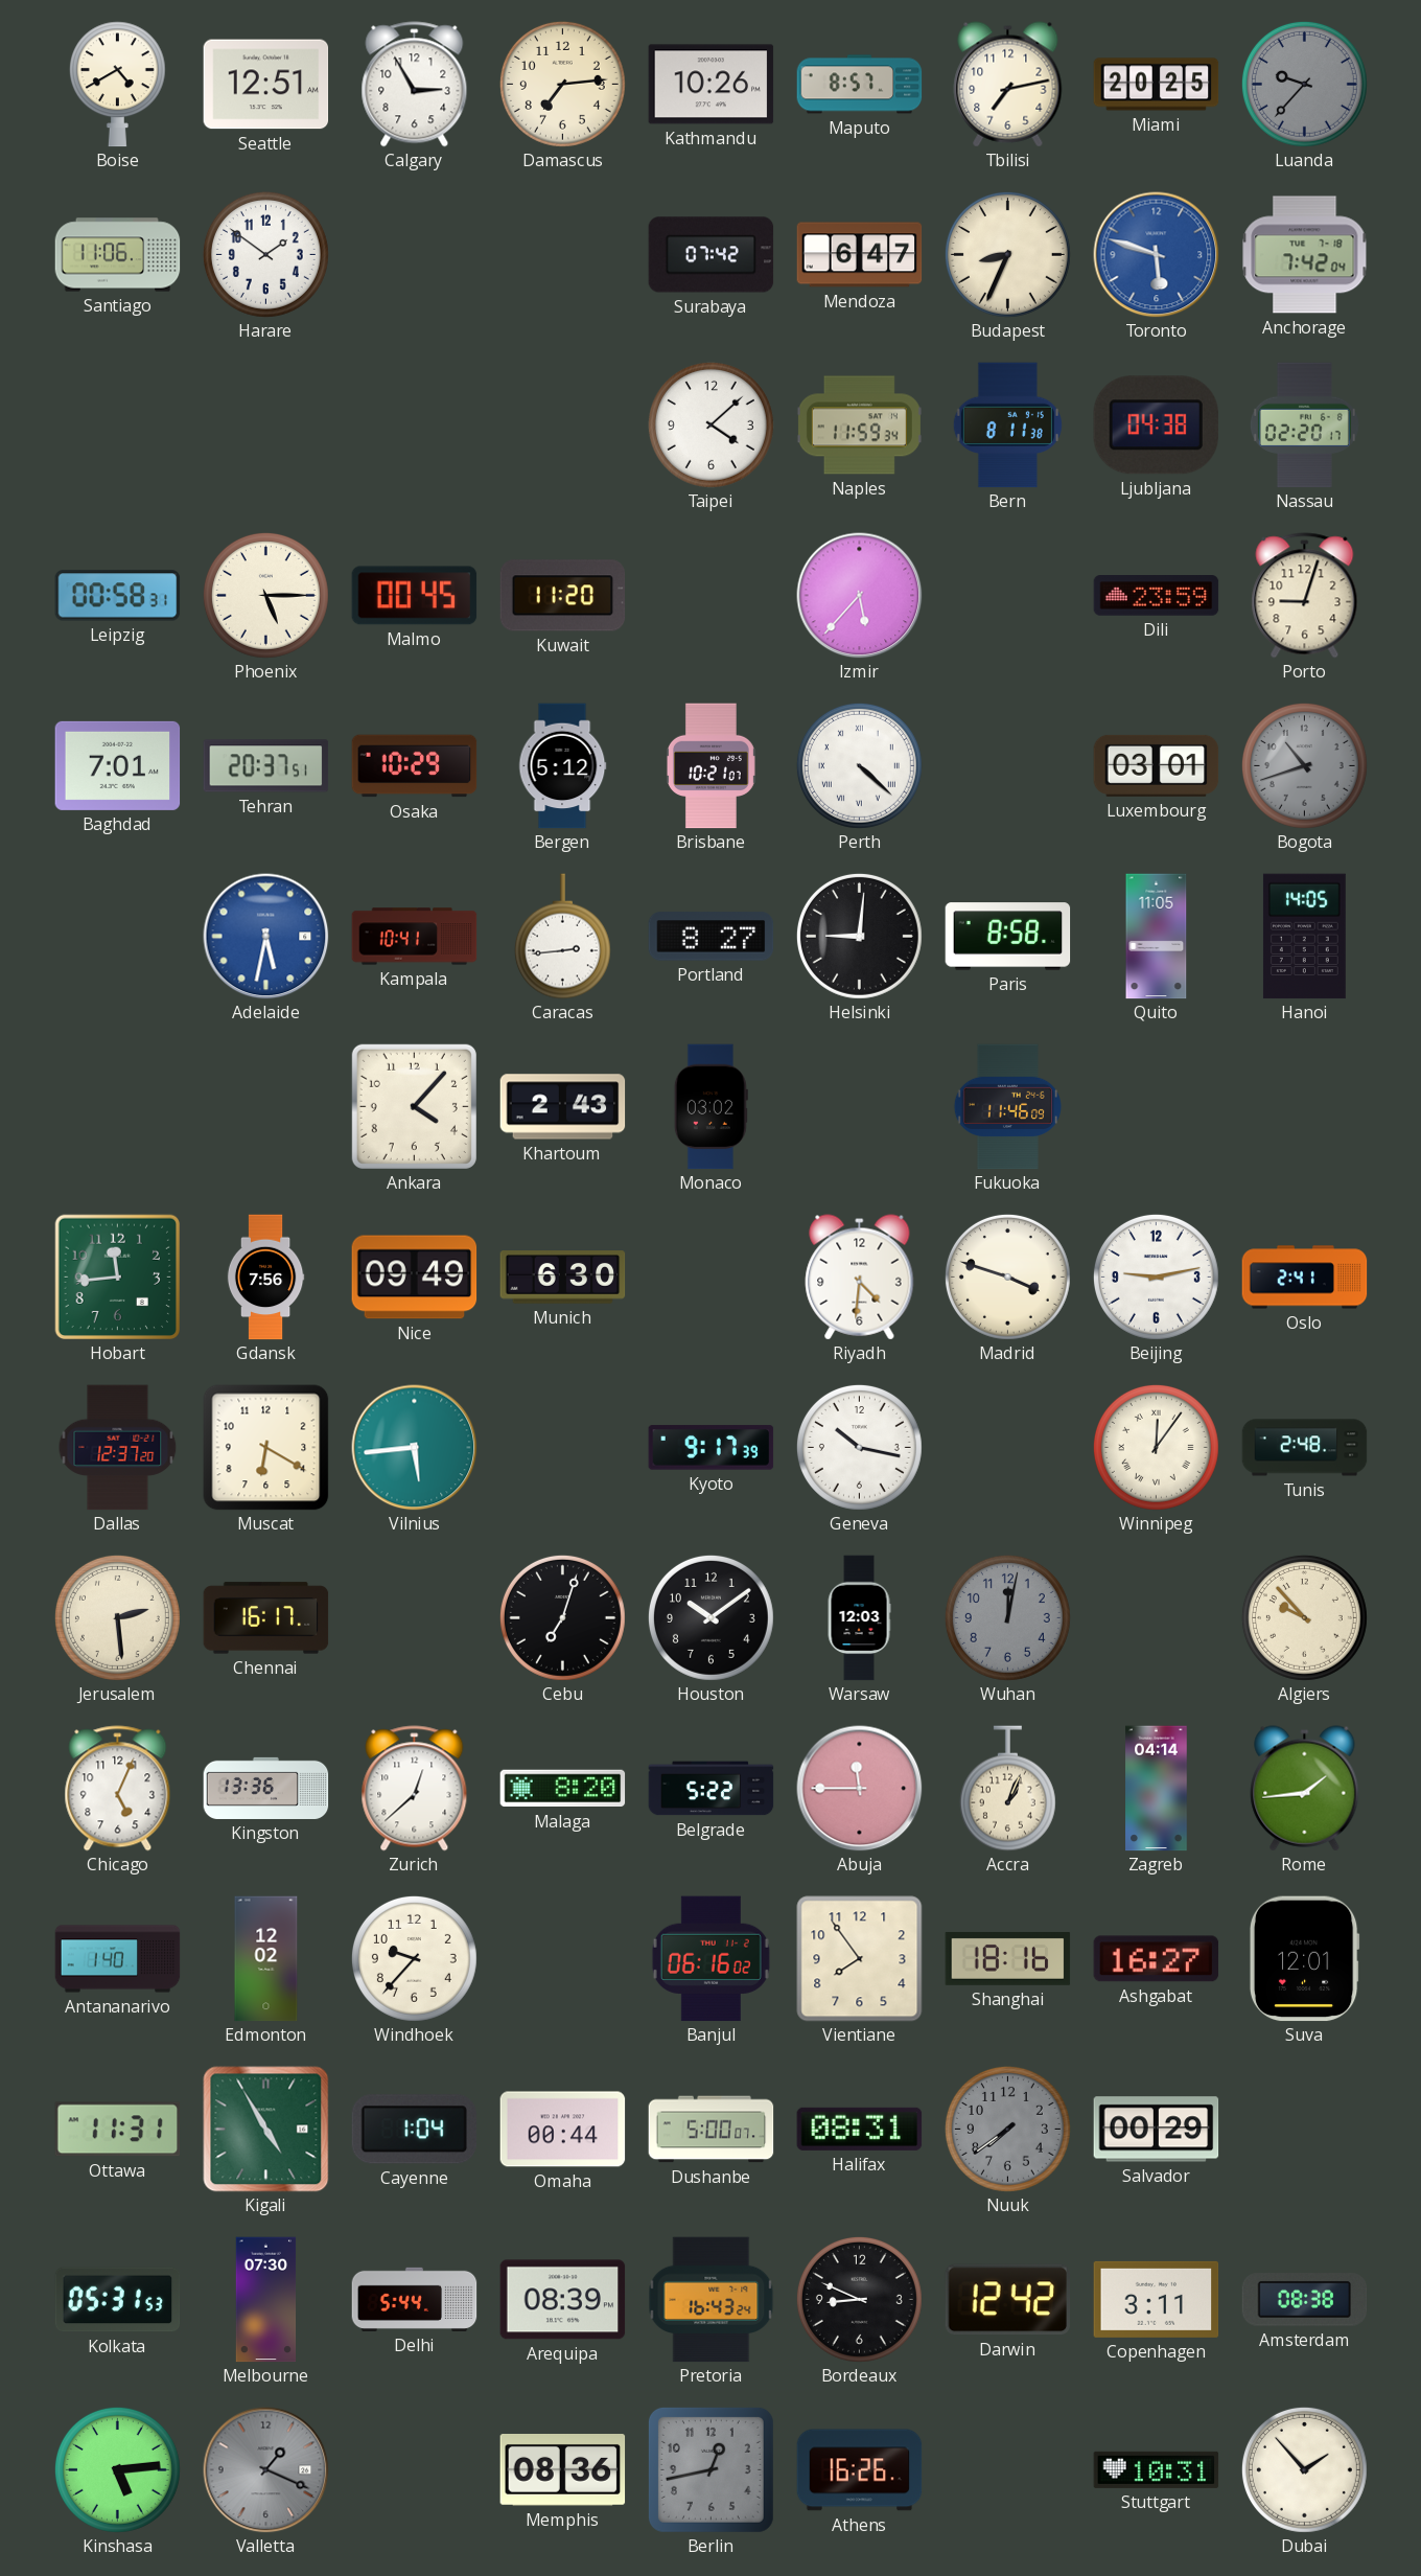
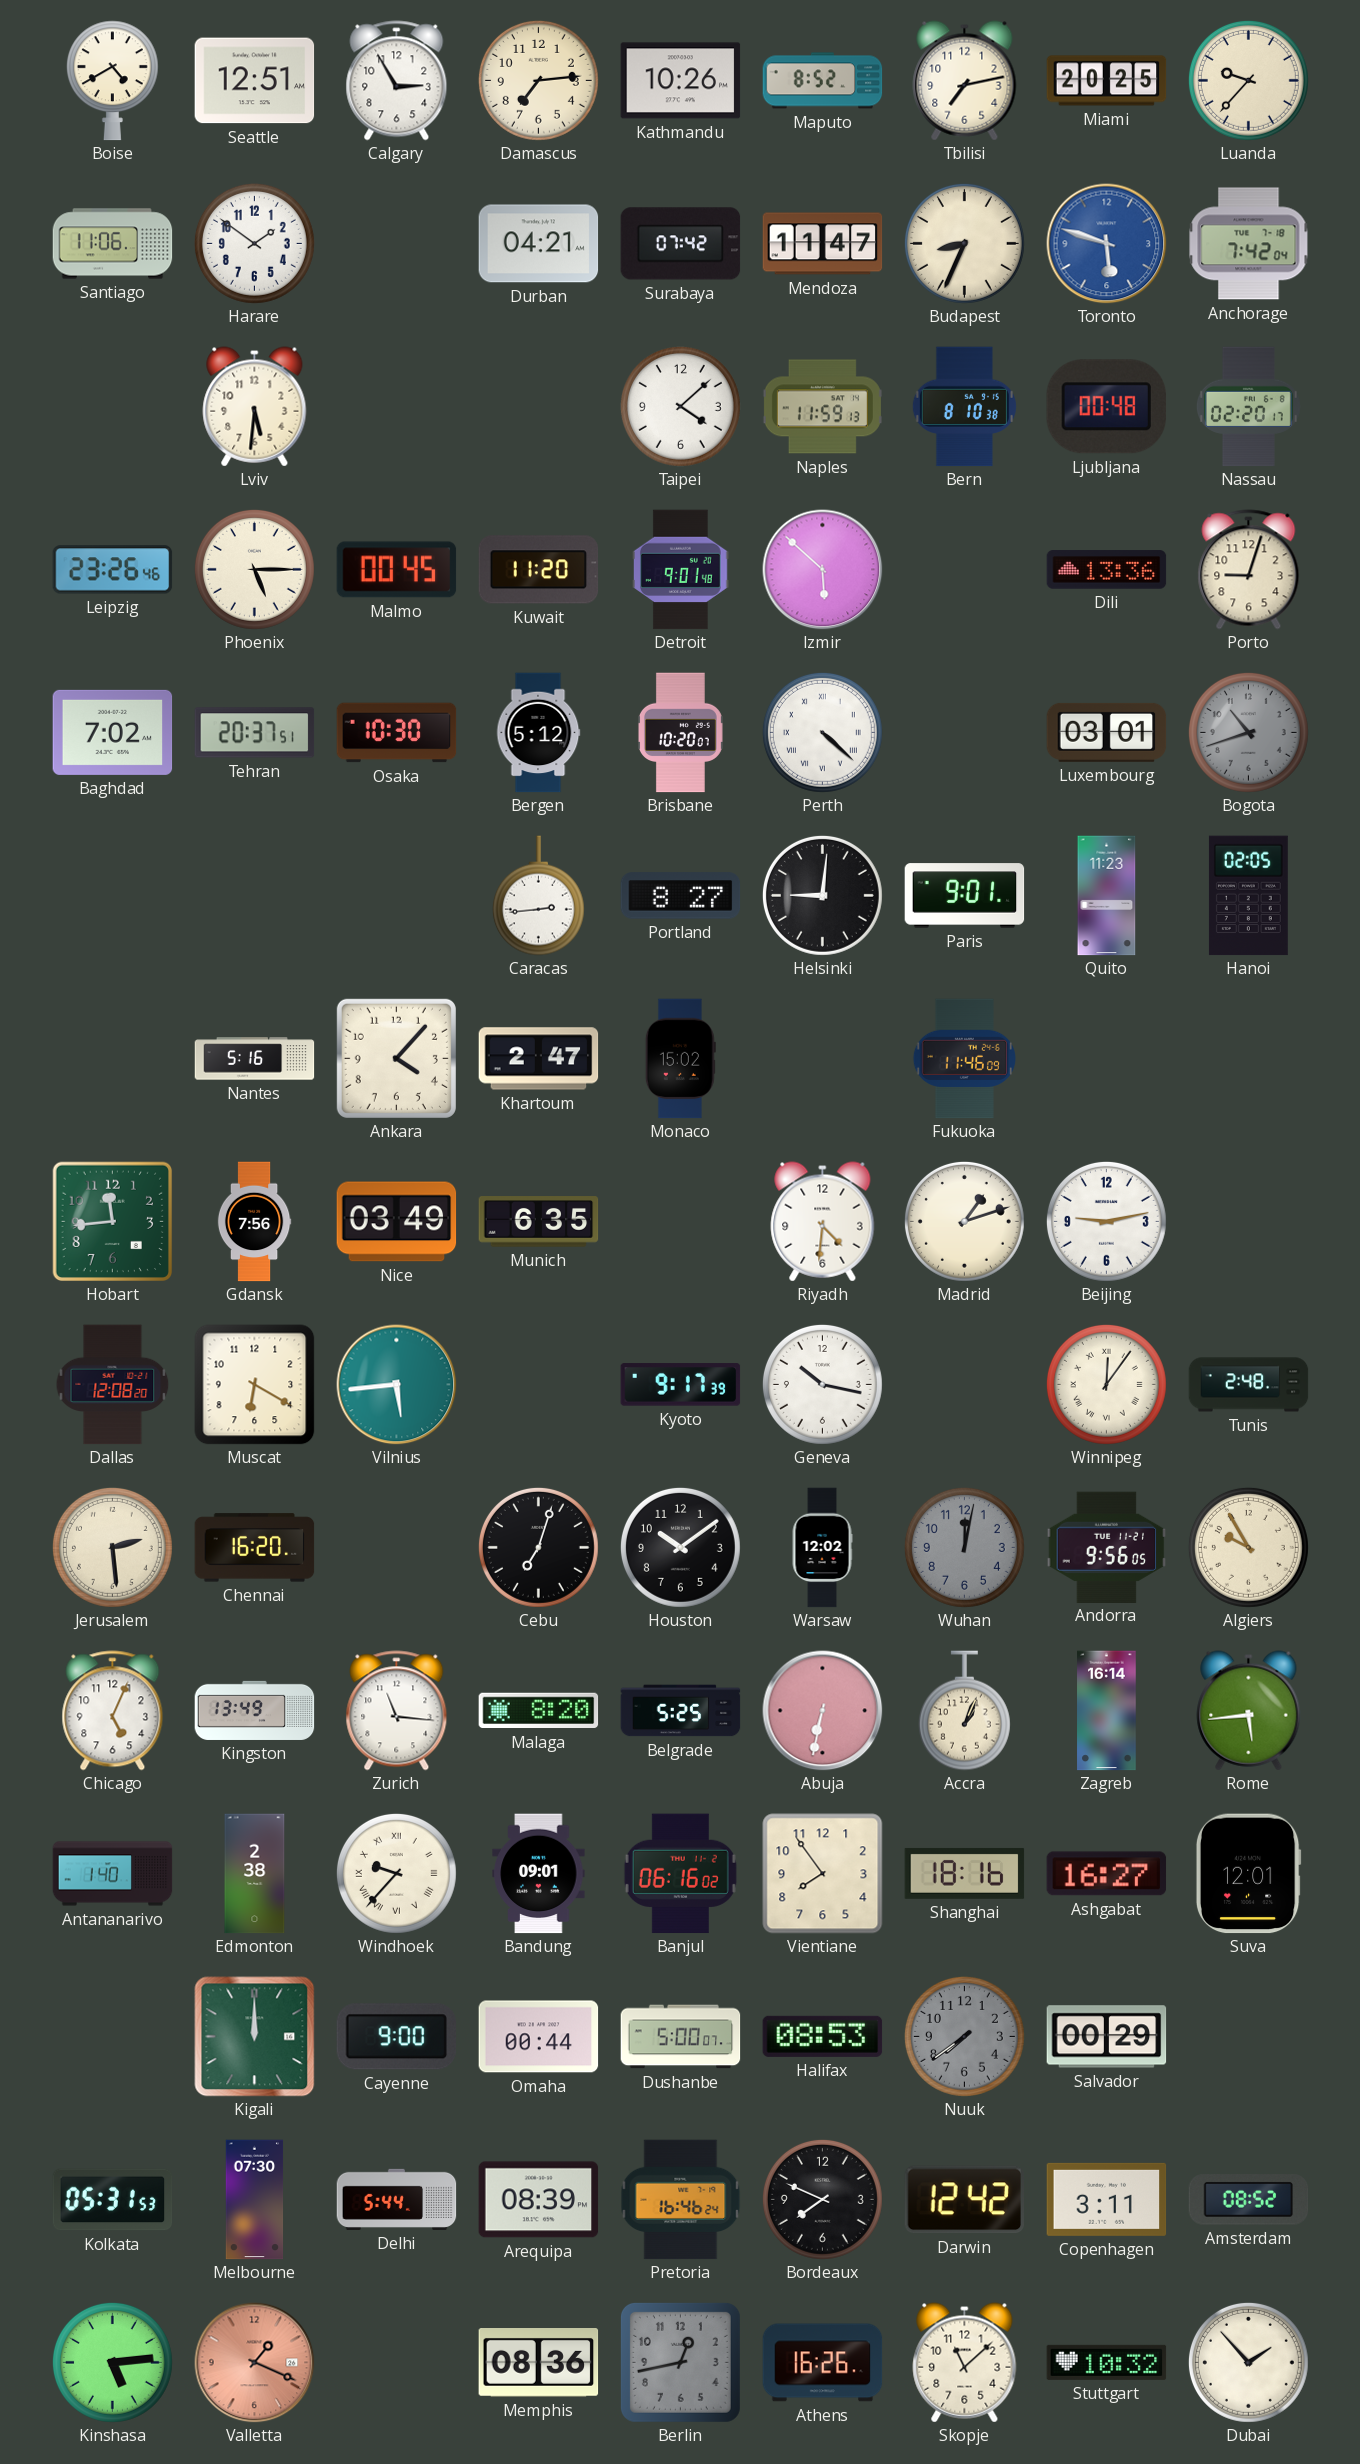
Maputo: 8:57 -> 8:52
Luanda dial: grey -> cream
Durban: none -> 04:21
Mendoza: 6:47 -> 11:47
Lviv: none -> 5:31
Naples: 11:59:34 -> 11:59:13
Bern: 8:11 -> 8:10
Ljubljana: 04:38 -> 00:48
Leipzig: 00:58 -> 23:26
Detroit: none -> 9:01
Izmir: 5:37 -> 5:52
Dili: 23:59 -> 13:36
Baghdad: 7:01 -> 7:02
Osaka: 10:29 -> 10:30
Brisbane: 10:21 -> 10:20
Adelaide: 5:32 -> none
Kampala: 10:41 -> none
Paris: 8:58 -> 9:01
Quito: 11:05 -> 11:23
Hanoi: 14:05 -> 02:05
Nantes: none -> 5:16
Khartoum: 2:43 -> 2:47
Monaco: 03:02 -> 15:02
Nice: 09:49 -> 03:49
Munich: 6:30 -> 6:35
Madrid: 3:48 -> 1:12
Oslo: 2:41 -> none
Dallas: 12:37 -> 12:08
Chennai: 16:17 -> 16:20
Warsaw: 12:03 -> 12:02
Andorra: none -> 9:56
Algiers: 9:53 -> 9:55
Kingston: 13:36 -> 13:49
Zurich: 12:38 -> 11:16
Belgrade: 5:22 -> 5:25
Abuja: 11:45 -> 6:32
Zagreb: 04:14 -> 16:14
Rome: 1:44 -> 5:44
Edmonton: 12:02 -> 2:38
Windhoek numerals: Arabic -> Roman
Bandung: none -> 09:01
Ottawa: 11:31 -> none
Kigali: 4:55 -> 12:00
Cayenne: 1:04 -> 9:00
Halifax: 08:31 -> 08:53
Pretoria: 16:43 -> 16:46
Bordeaux: 8:49 -> 7:49
Amsterdam: 08:38 -> 08:52
Valletta dial: grey -> salmon
Skopje: none -> 11:08
Stuttgart: 10:31 -> 10:32
